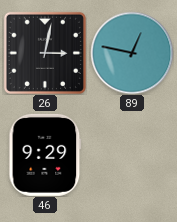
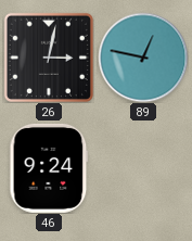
46: 9:29 -> 9:24
